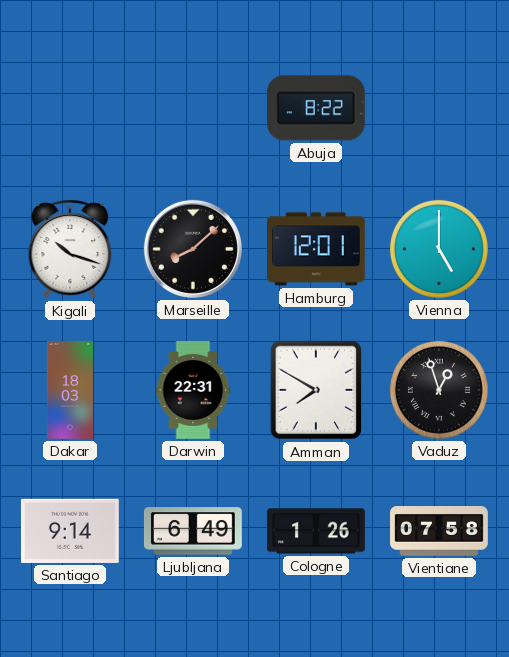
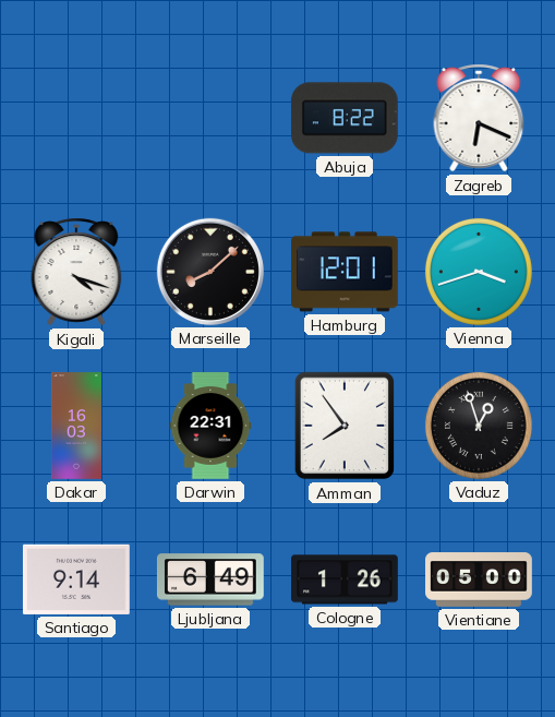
Zagreb: none -> 6:19
Kigali: 10:18 -> 4:18
Vienna: 5:00 -> 3:42
Dakar: 18:03 -> 16:03
Amman: 7:50 -> 7:54
Vientiane: 07:58 -> 05:00
